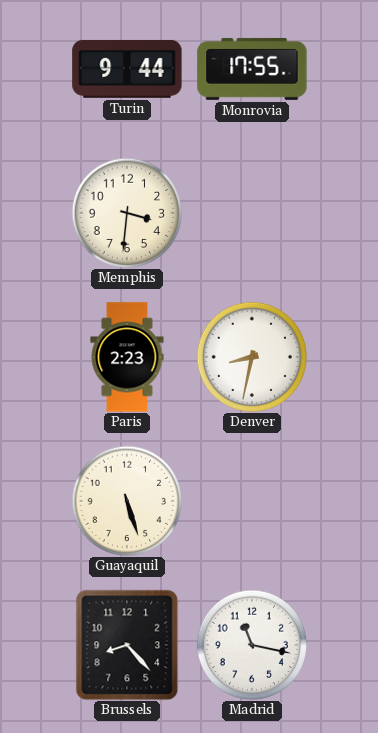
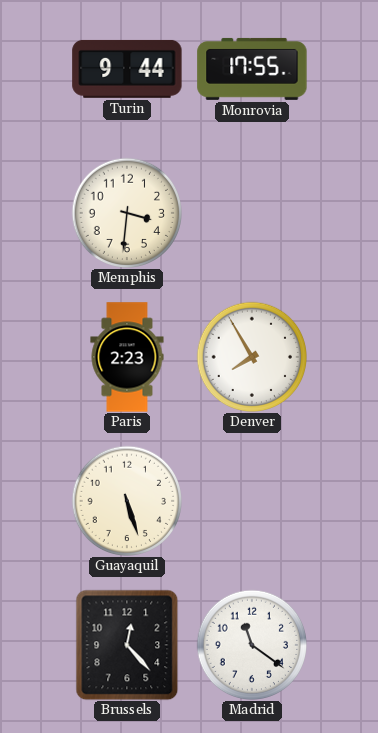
Denver: 8:32 -> 7:55
Brussels: 8:23 -> 12:23
Madrid: 11:17 -> 11:21
